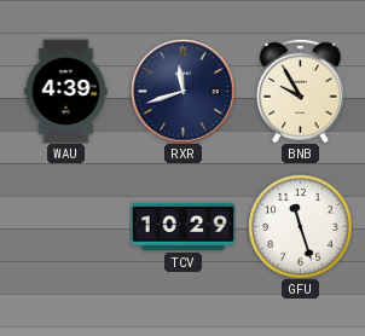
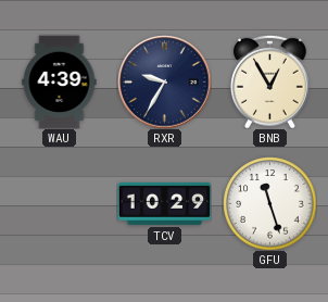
RXR: 11:42 -> 9:35
BNB: 9:55 -> 12:55
